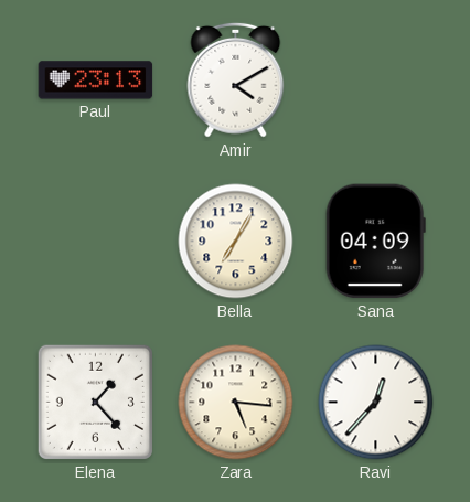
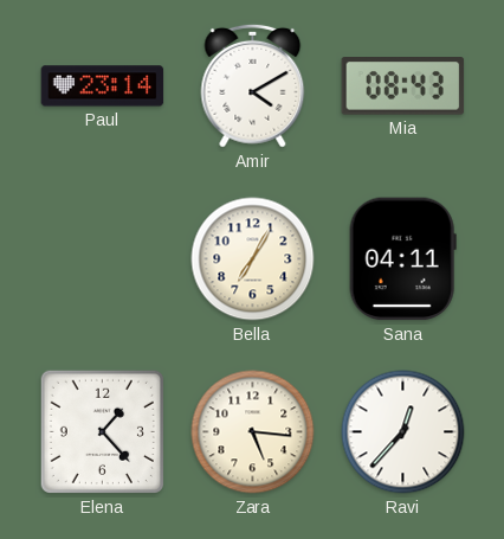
Paul: 23:13 -> 23:14
Mia: none -> 08:43
Sana: 04:09 -> 04:11
